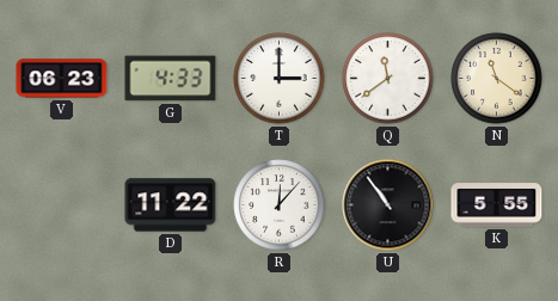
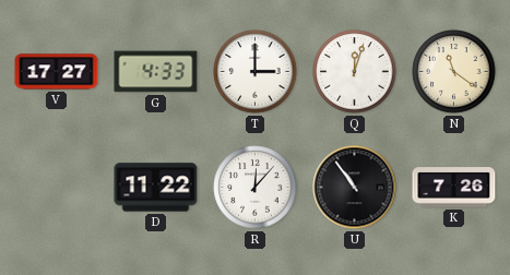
V: 06:23 -> 17:27
Q: 11:39 -> 12:03
K: 5:55 -> 7:26
